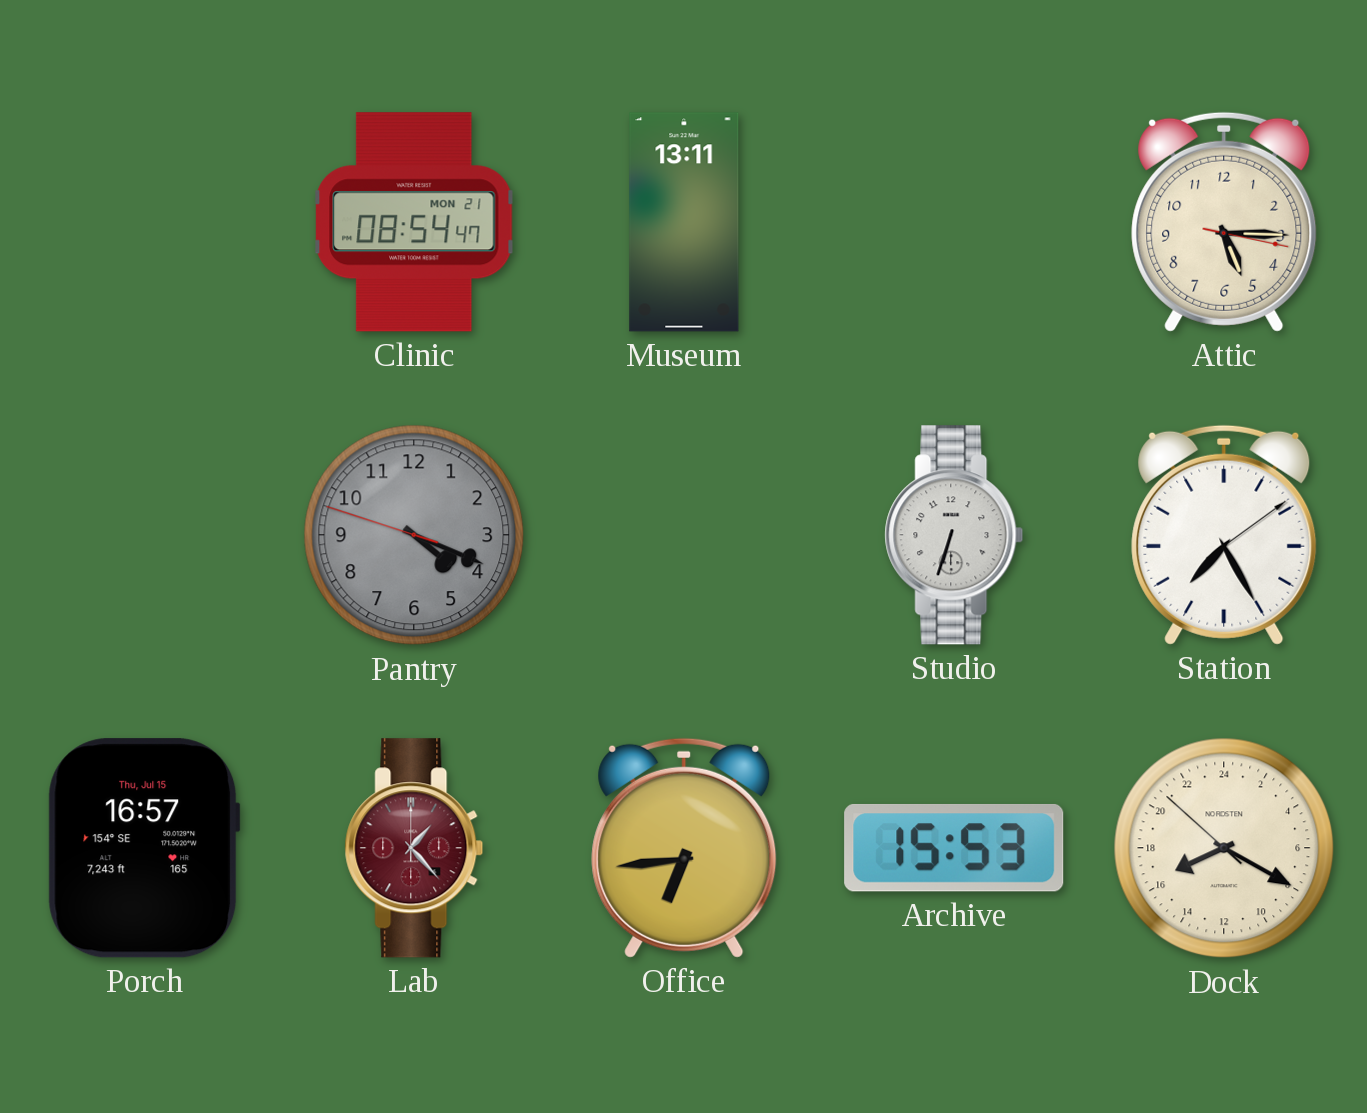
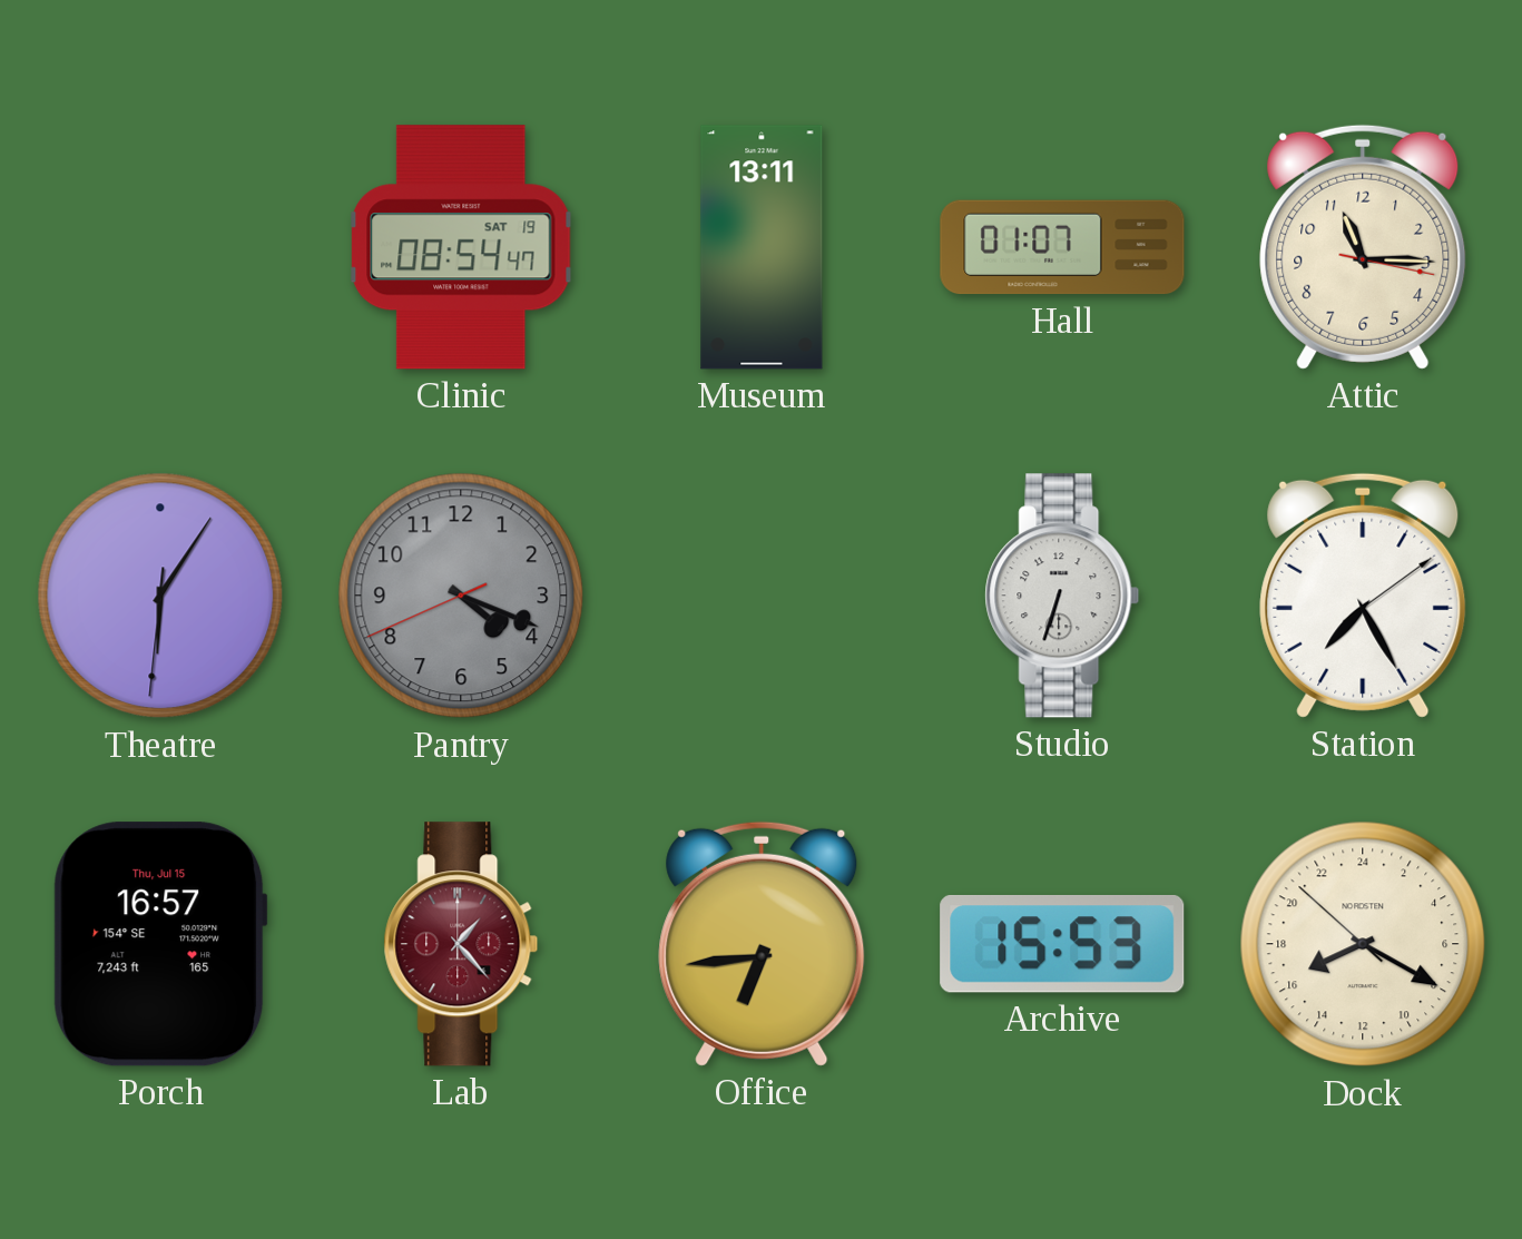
Clinic date: MON 21 -> SAT 19
Hall: none -> 01:07
Attic: 5:15 -> 11:15
Theatre: none -> 6:05
Pantry: 4:18:48 -> 4:18:41
